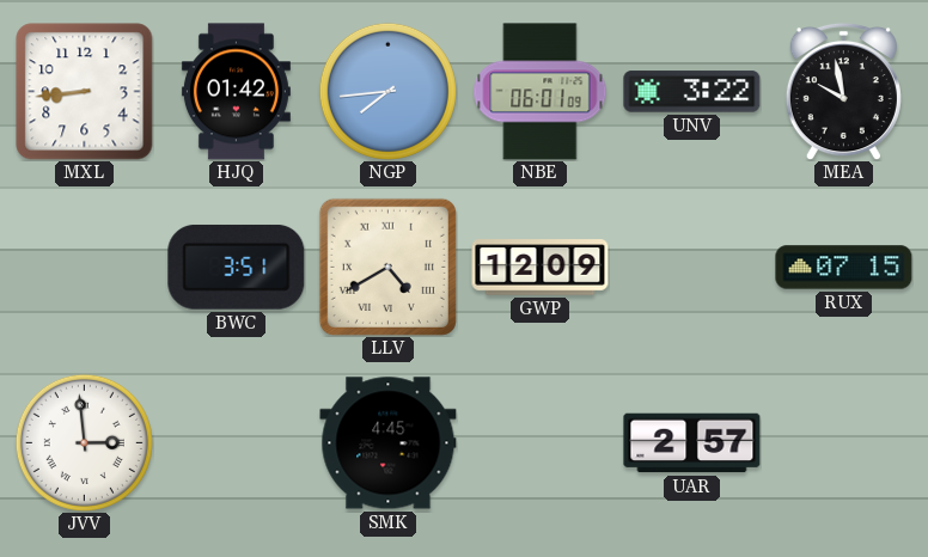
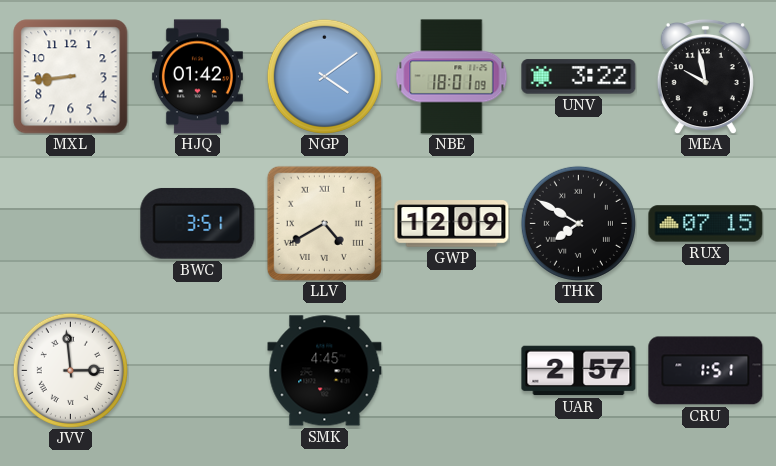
NGP: 7:44 -> 4:09
NBE: 06:01 -> 18:01
THK: none -> 7:50
CRU: none -> 1:51
